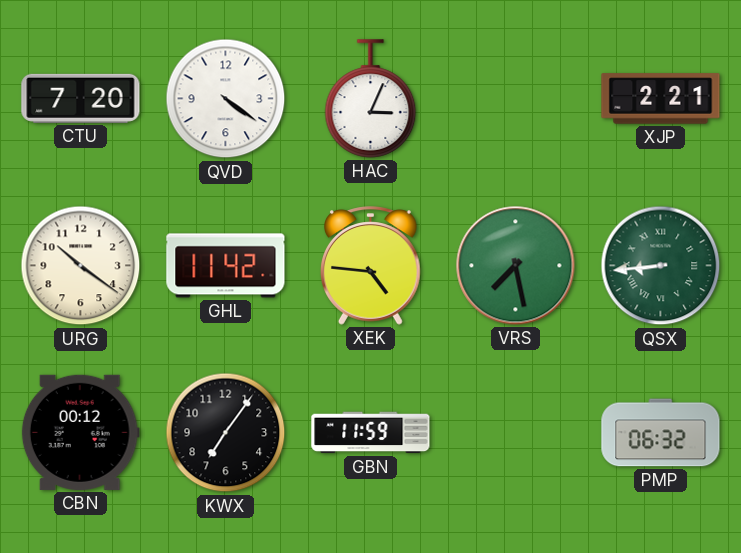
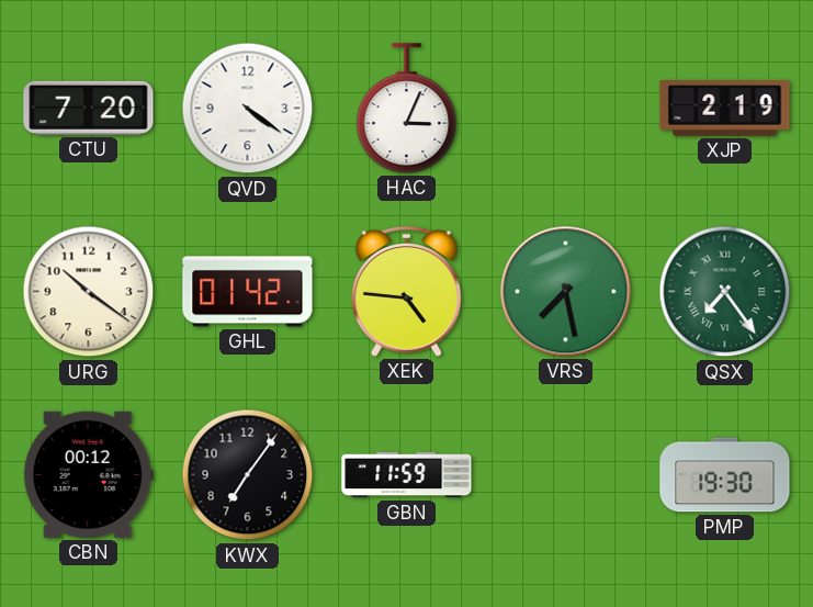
XJP: 2:21 -> 2:19
GHL: 11:42 -> 01:42
QSX: 8:44 -> 7:24
PMP: 06:32 -> 19:30
